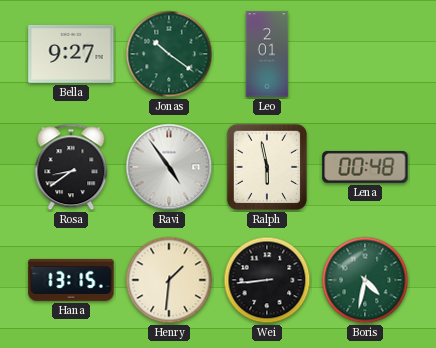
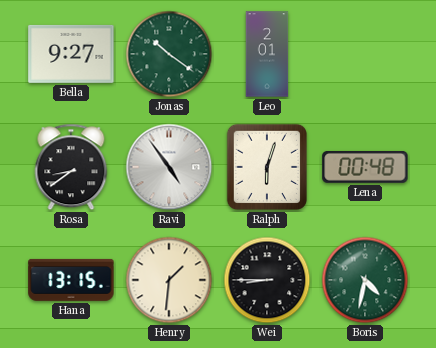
Ralph: 5:58 -> 6:03
Wei: 8:44 -> 8:45
